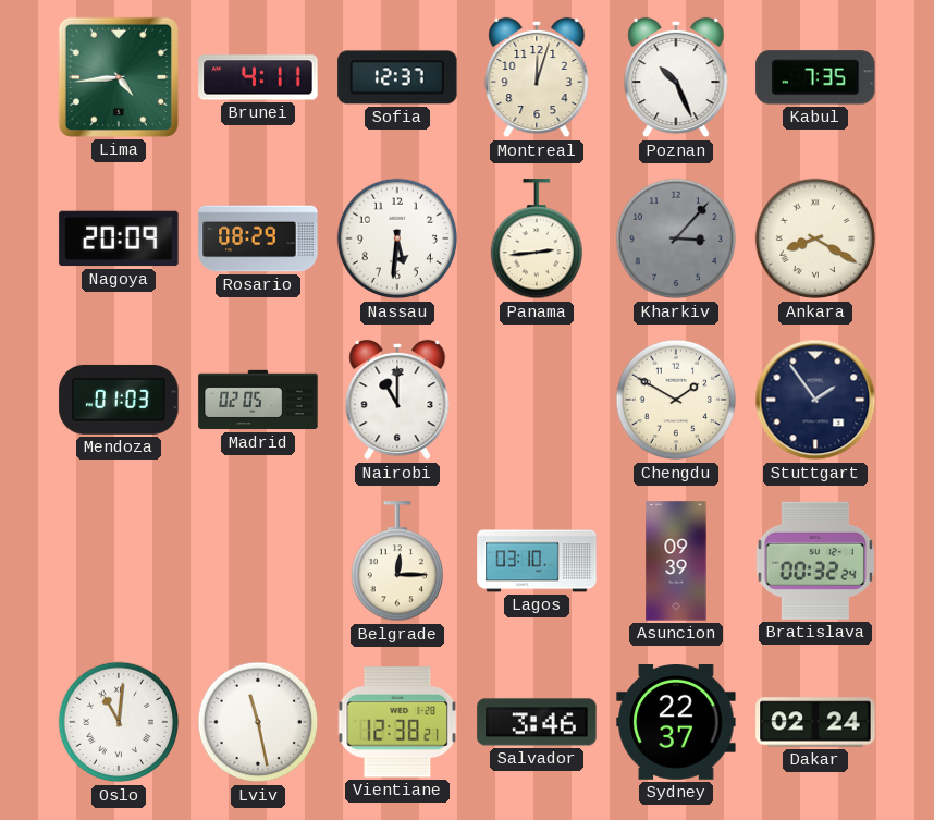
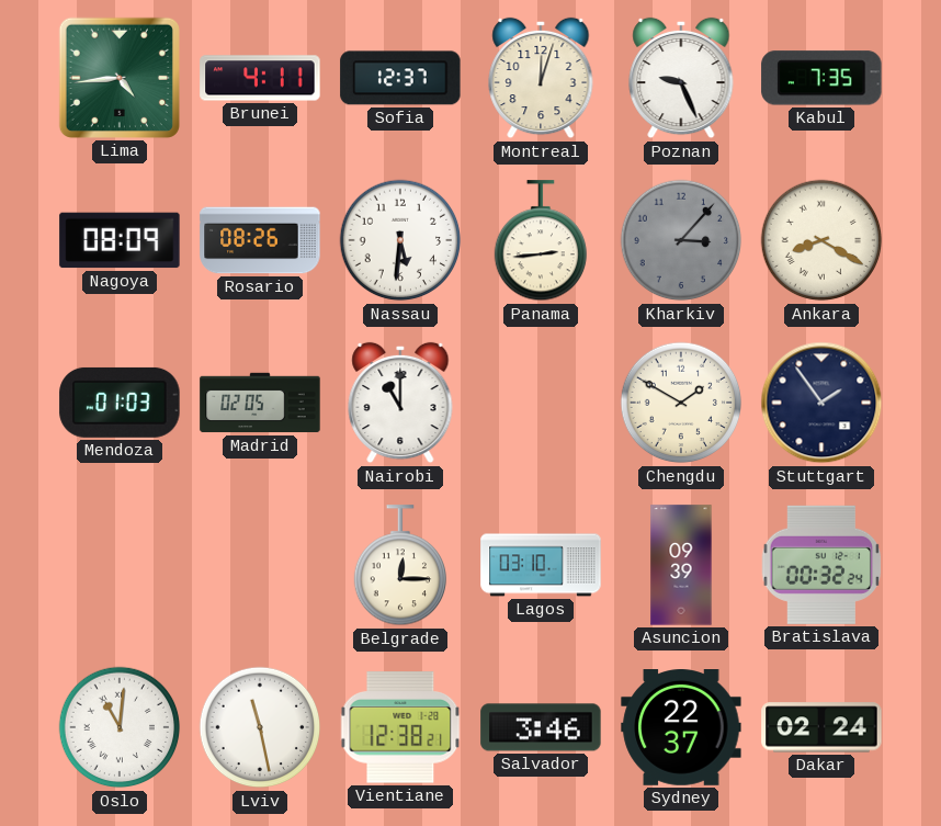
Poznan: 10:26 -> 9:26
Nagoya: 20:09 -> 08:09
Rosario: 08:29 -> 08:26
